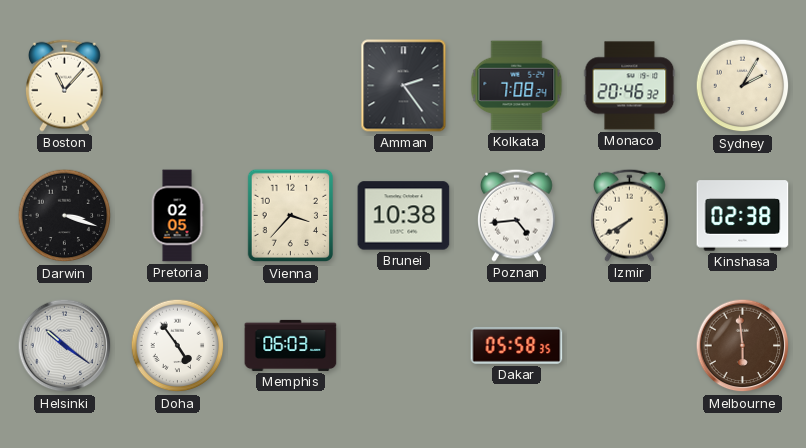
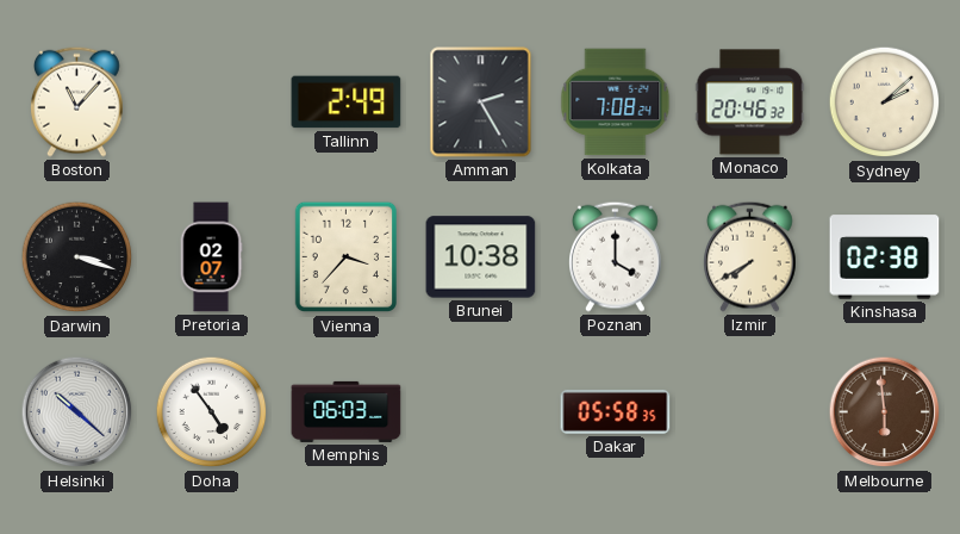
Tallinn: none -> 2:49
Amman: 2:24 -> 2:25
Sydney: 2:05 -> 2:08
Pretoria: 02:05 -> 02:07
Poznan: 4:44 -> 4:00
Helsinki: 10:21 -> 10:22
